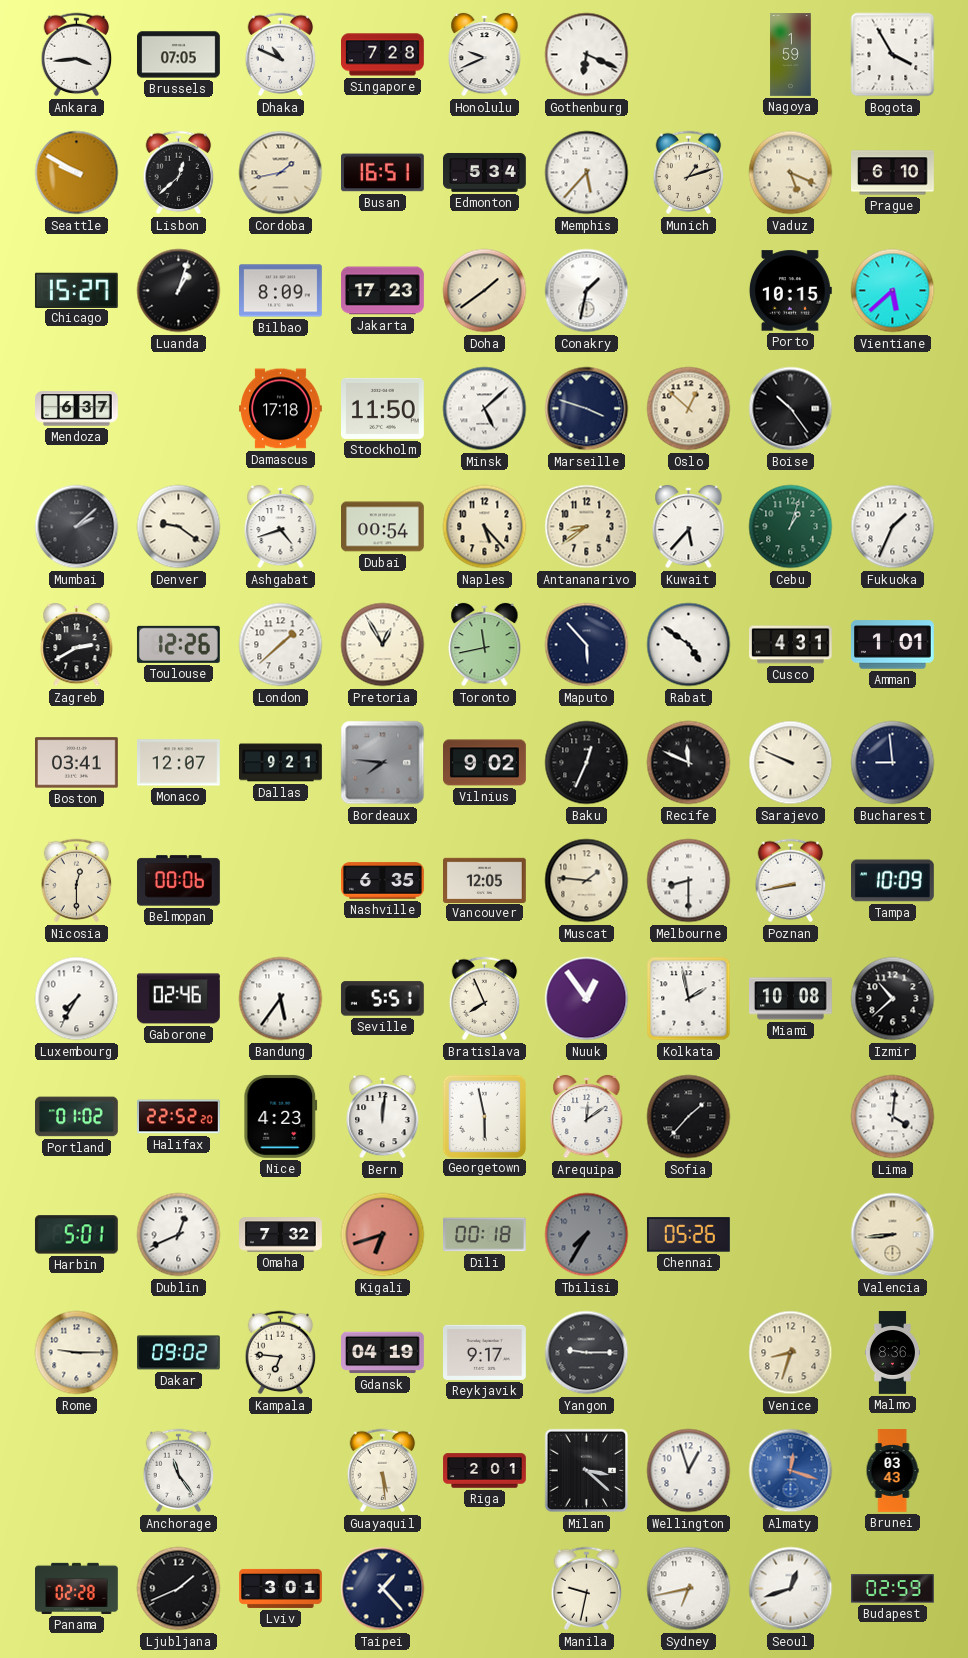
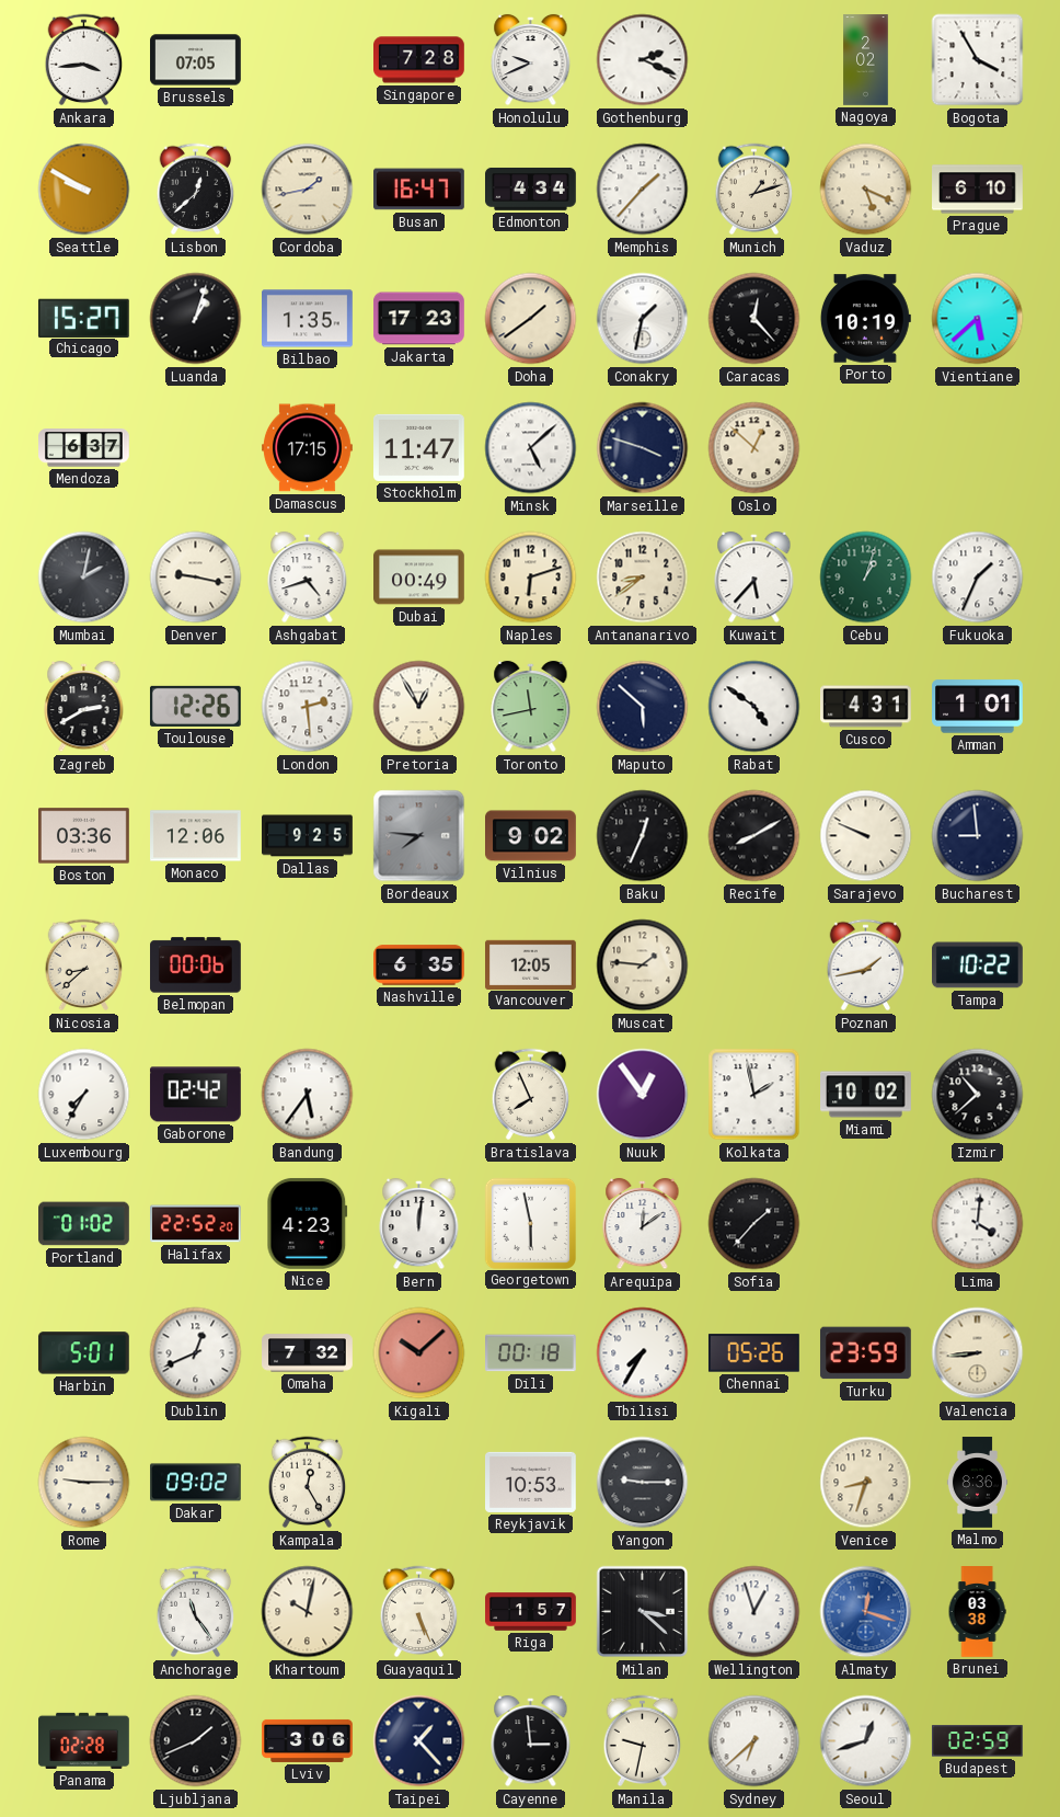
Dhaka: 10:49 -> none
Gothenburg: 6:19 -> 2:19
Nagoya: 1:59 -> 2:02
Busan: 16:51 -> 16:47
Edmonton: 5:34 -> 4:34
Memphis: 5:37 -> 1:37
Bilbao: 8:09 -> 1:35
Caracas: none -> 12:23
Porto: 10:15 -> 10:19
Damascus: 17:18 -> 17:15
Stockholm: 11:50 -> 11:47
Boise: 10:24 -> none
Mumbai: 2:08 -> 2:02
Denver: 9:21 -> 9:17
Dubai: 00:54 -> 00:49
Naples: 5:23 -> 6:12
London: 1:38 -> 2:29
Maputo: 5:53 -> 5:52
Boston: 03:41 -> 03:36
Monaco: 12:07 -> 12:06
Dallas: 9:21 -> 9:25
Recife: 11:49 -> 8:10
Nicosia: 12:30 -> 8:38
Melbourne: 8:30 -> none
Poznan: 8:43 -> 1:43
Tampa: 10:09 -> 10:22
Gaborone: 02:46 -> 02:42
Seville: 5:51 -> none
Miami: 10:08 -> 10:02
Kigali: 6:42 -> 10:08
Tbilisi dial: grey -> white
Turku: none -> 23:59
Kampala: 6:46 -> 12:25
Gdansk: 04:19 -> none
Reykjavik: 9:17 -> 10:53
Khartoum: none -> 10:02
Guayaquil: 5:29 -> 5:26
Riga: 2:01 -> 1:57
Brunei: 03:43 -> 03:38
Lviv: 3:01 -> 3:06
Cayenne: none -> 2:59
Sydney: 6:43 -> 6:38
